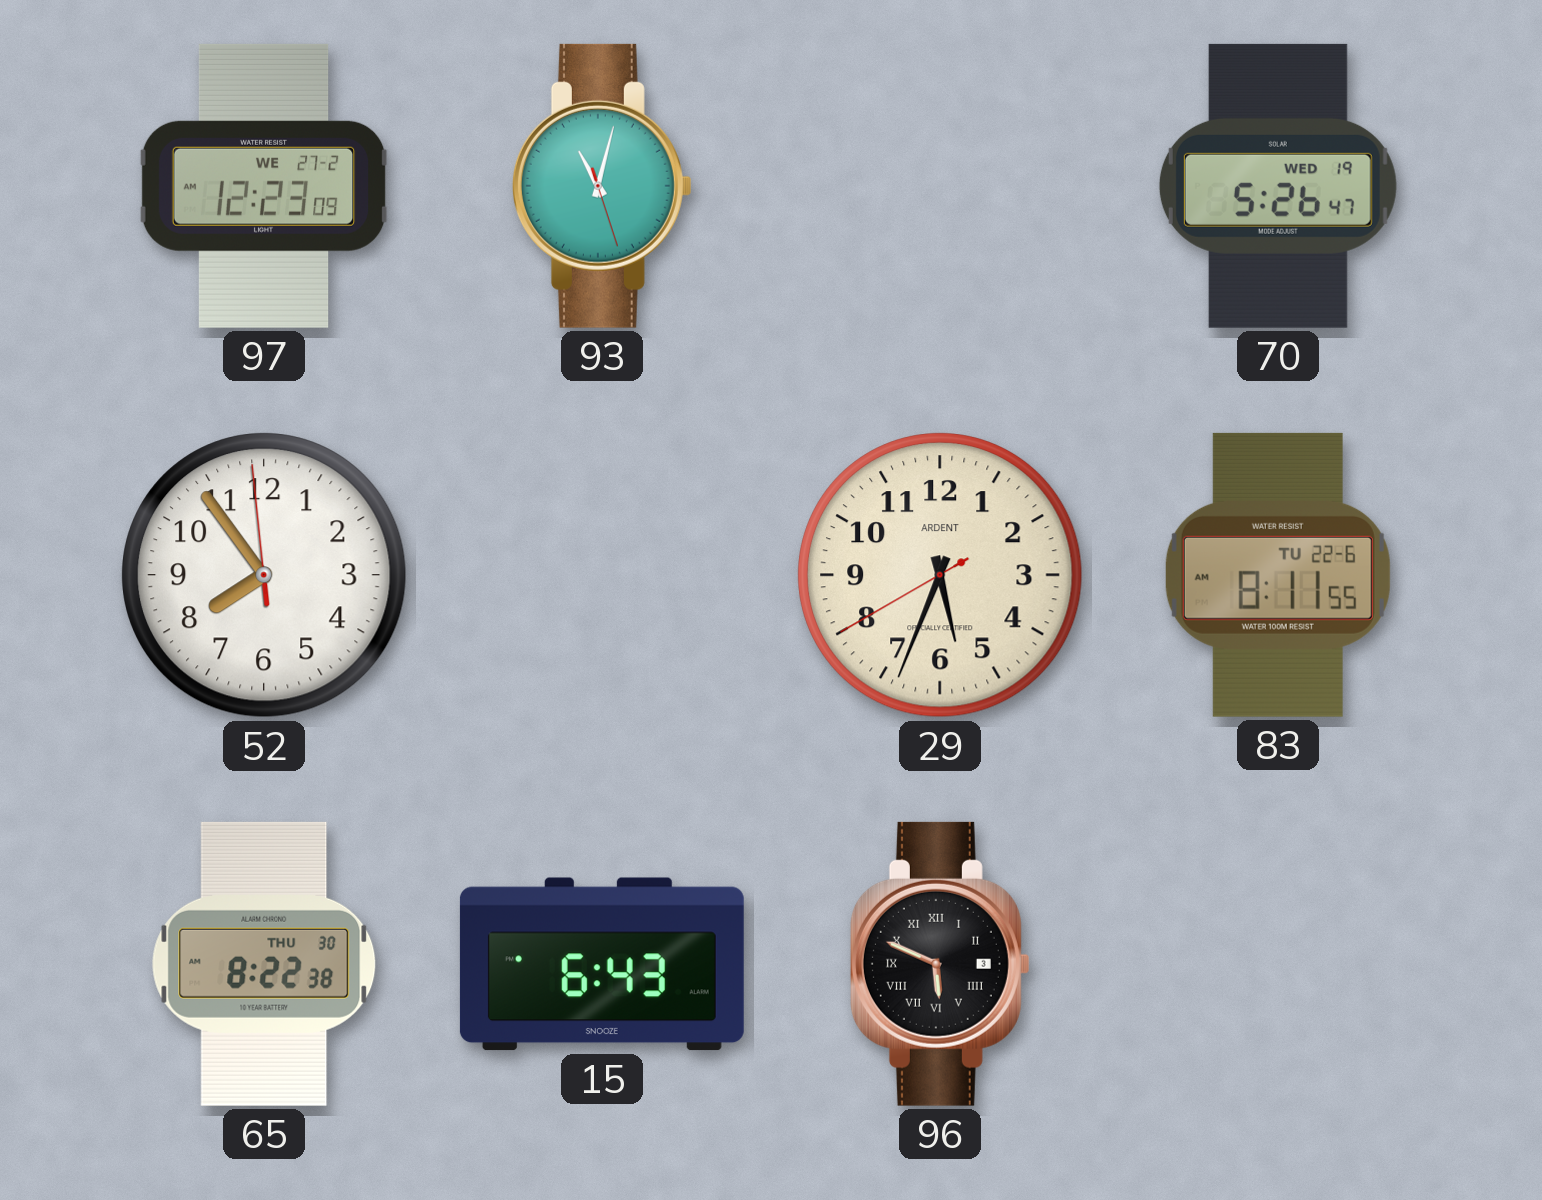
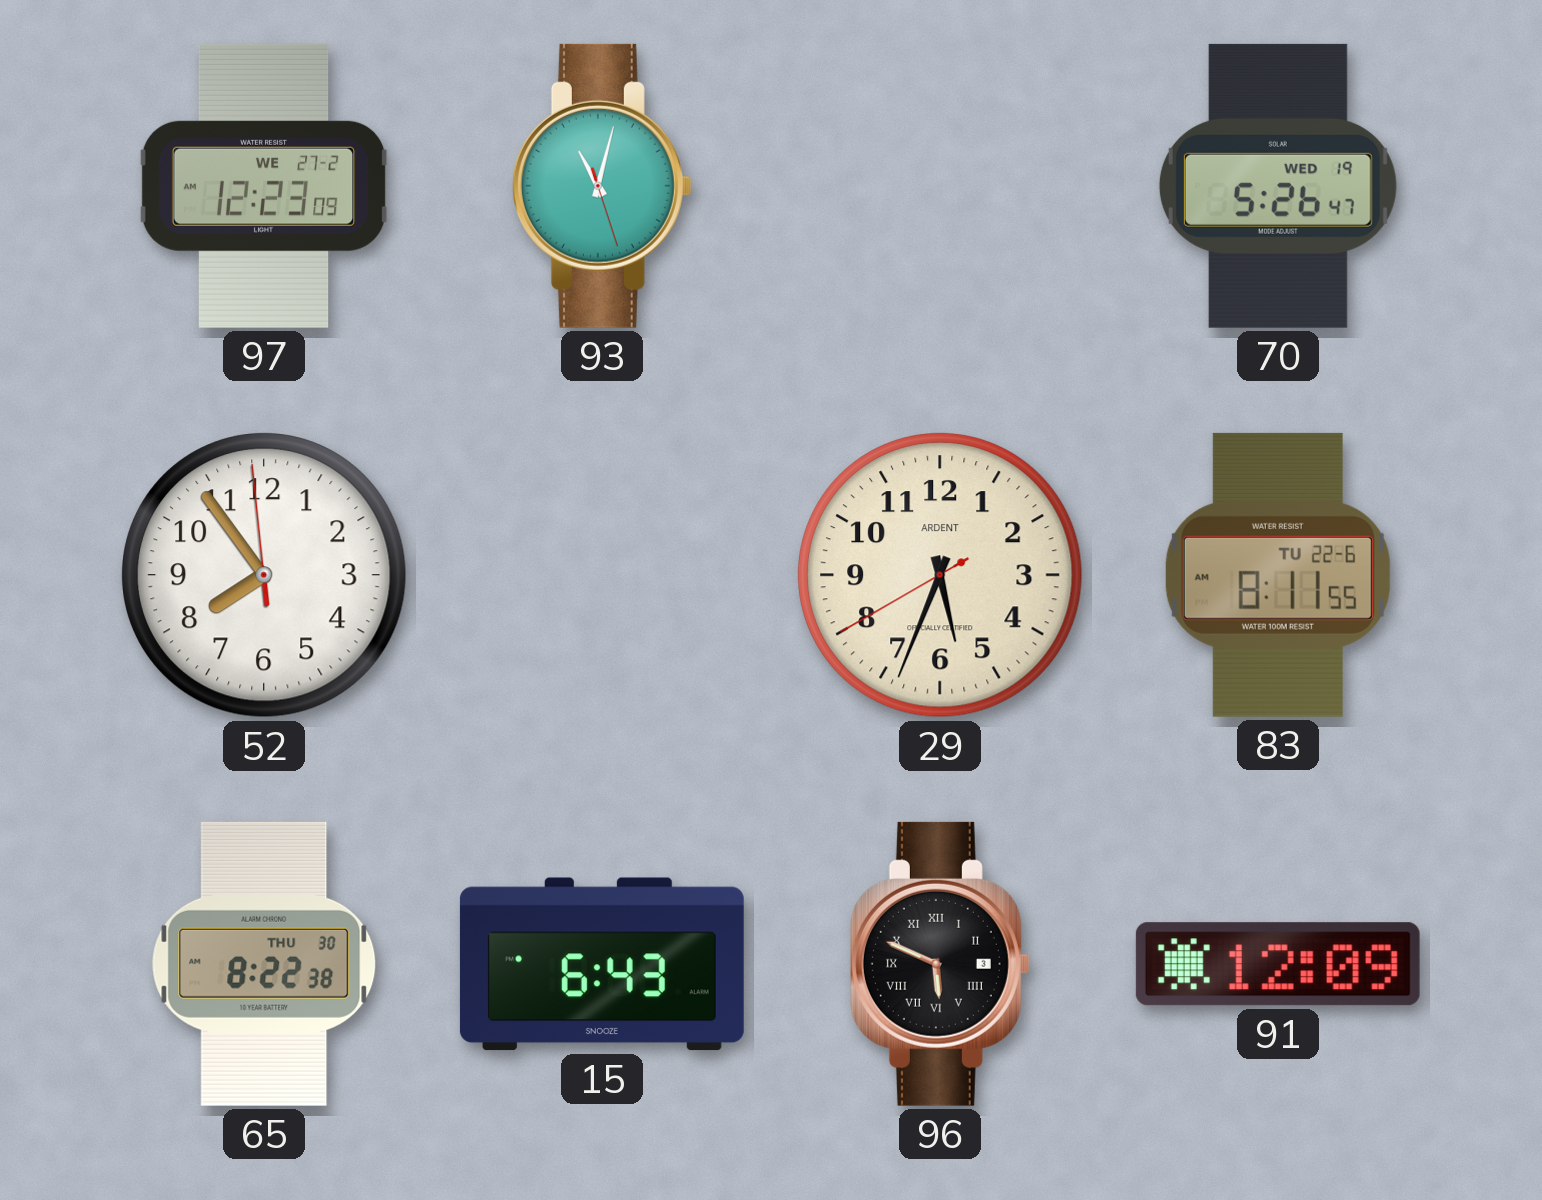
91: none -> 12:09
